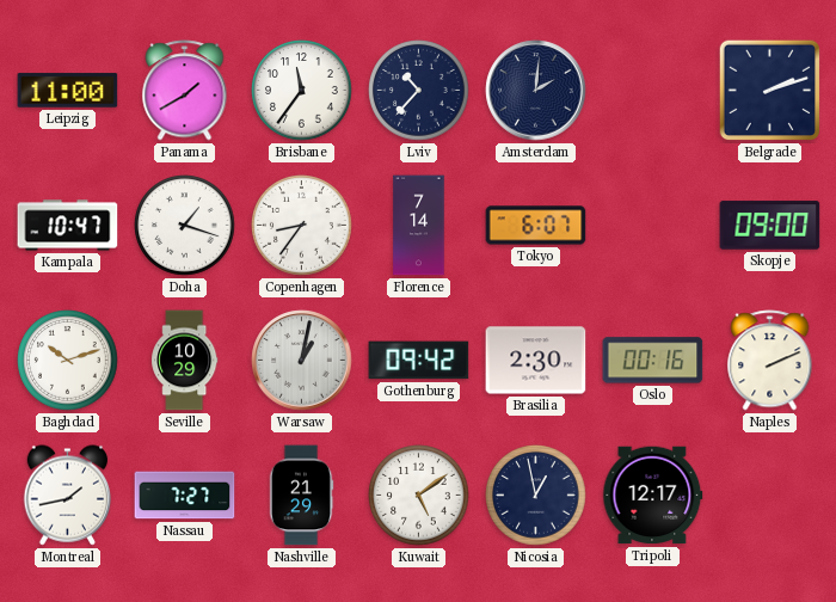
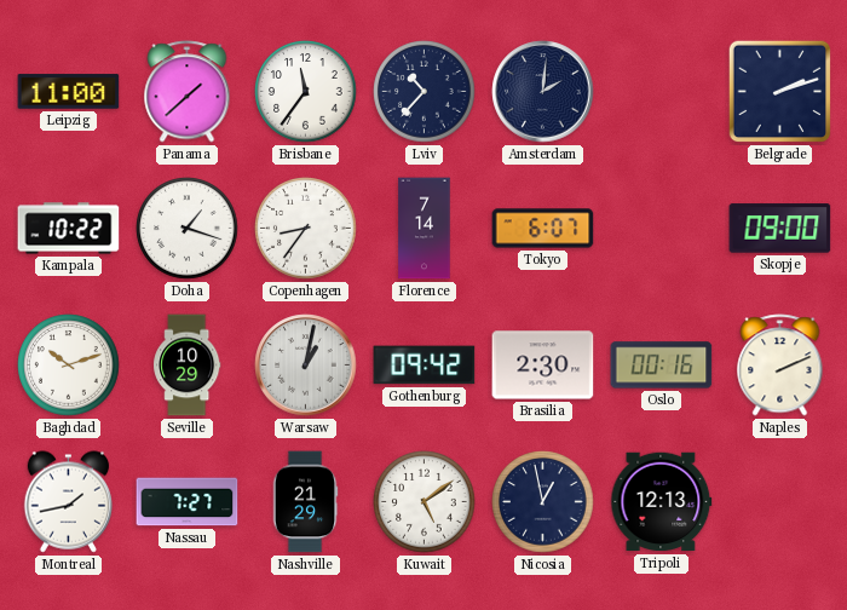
Panama: 1:40 -> 1:38
Kampala: 10:47 -> 10:22
Tripoli: 12:17 -> 12:13
